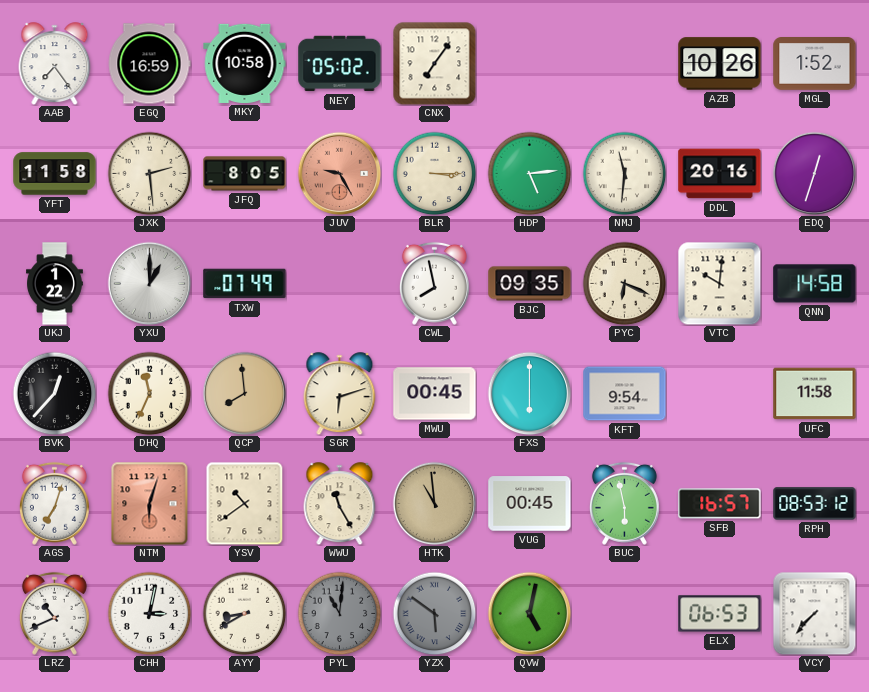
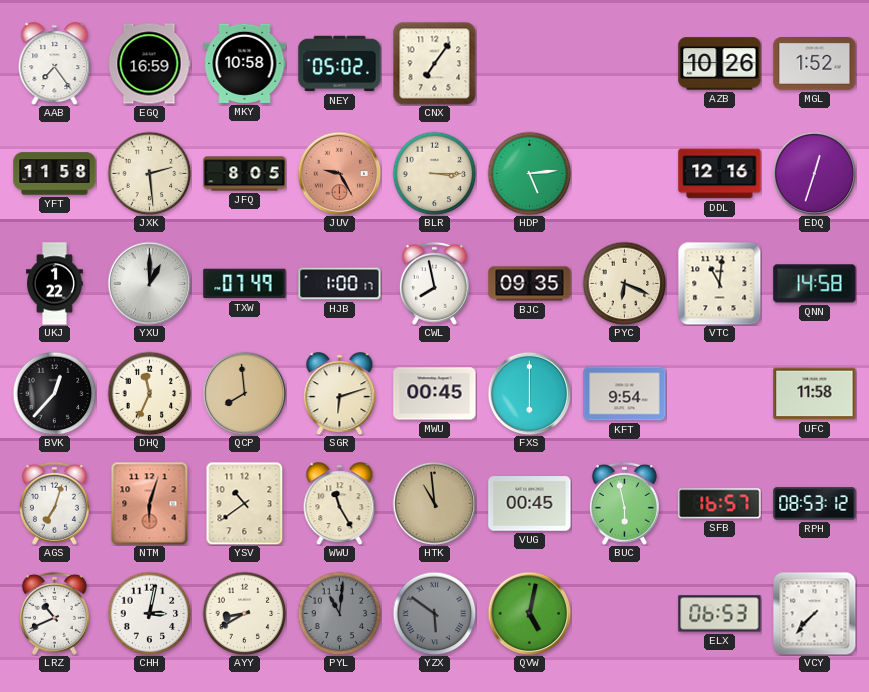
NMJ: 11:31 -> none
DDL: 20:16 -> 12:16
HJB: none -> 1:00
VTC: 10:01 -> 11:01
